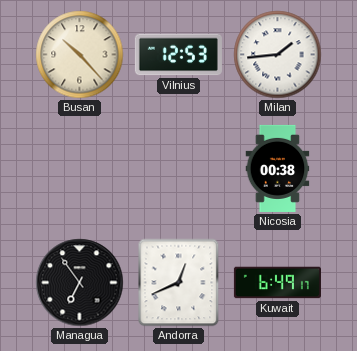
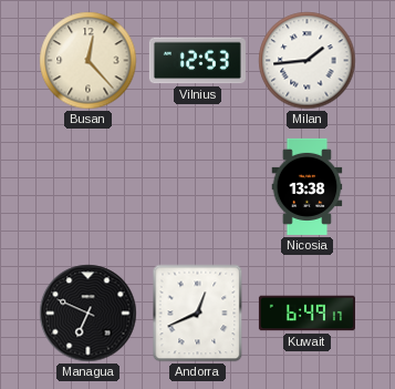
Busan: 10:23 -> 12:23
Nicosia: 00:38 -> 13:38
Managua: 6:54 -> 6:49
